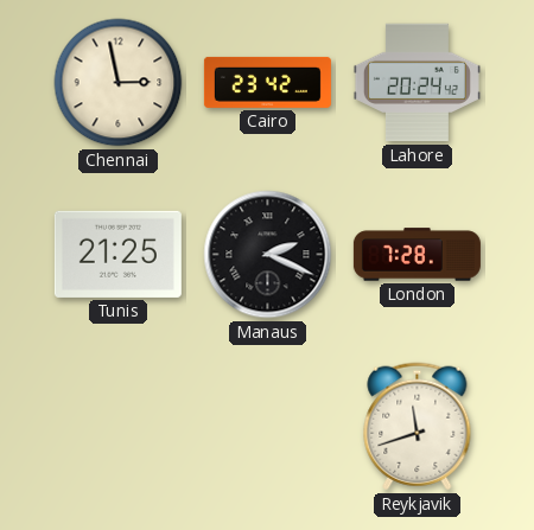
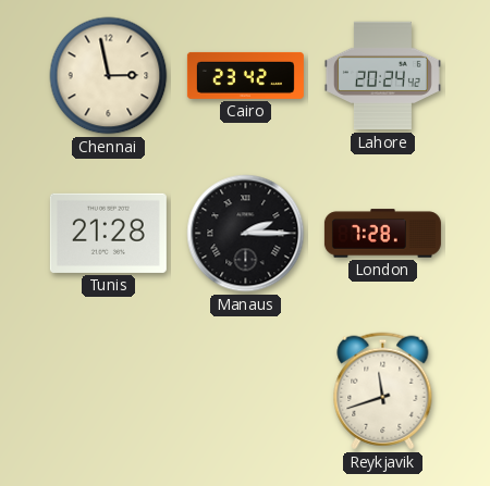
Tunis: 21:25 -> 21:28
Manaus: 2:19 -> 2:15
